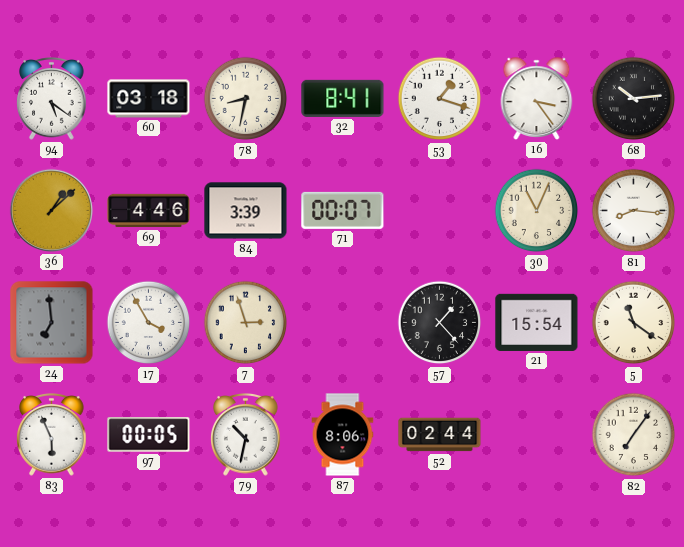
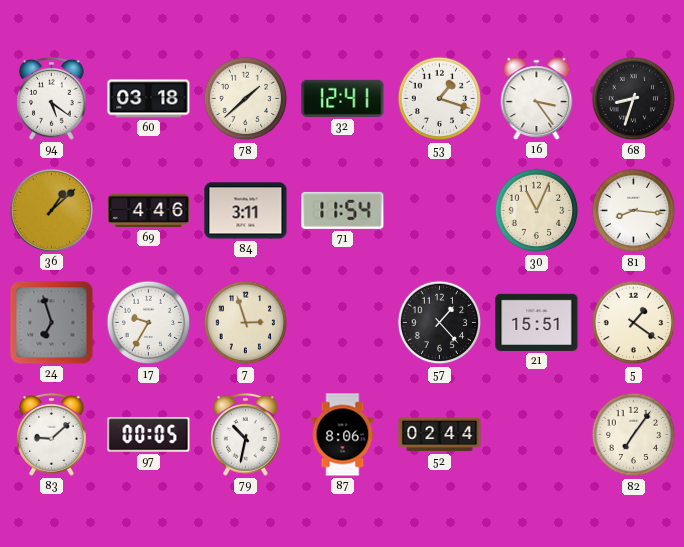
78: 8:32 -> 1:38
32: 8:41 -> 12:41
68: 10:14 -> 8:33
84: 3:39 -> 3:11
71: 00:07 -> 11:54
24: 6:59 -> 6:57
17: 3:55 -> 9:35
21: 15:54 -> 15:51
5: 11:21 -> 1:21
83: 5:56 -> 9:08
